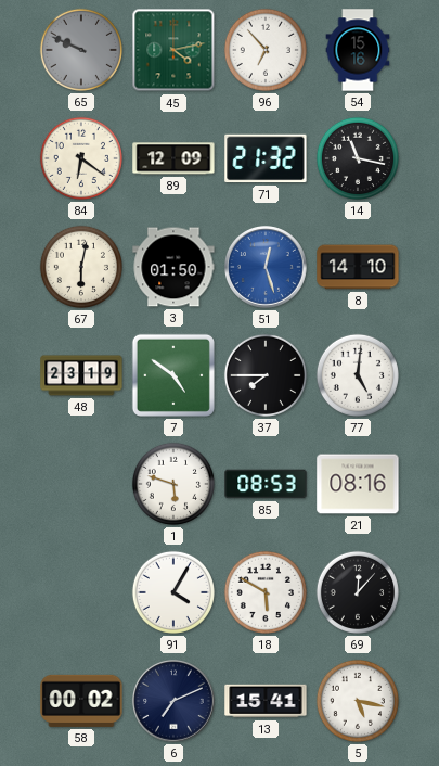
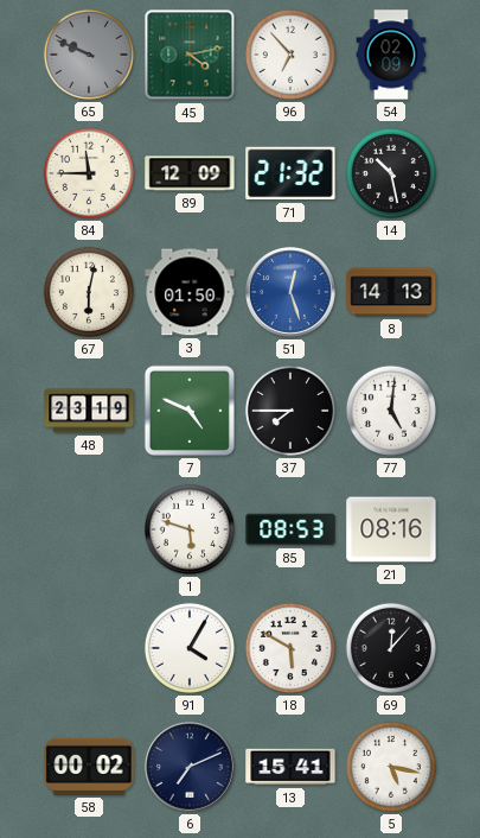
54: 15:16 -> 02:09
84: 6:21 -> 11:45
14: 11:17 -> 10:28
8: 14:10 -> 14:13
7: 4:51 -> 4:49
